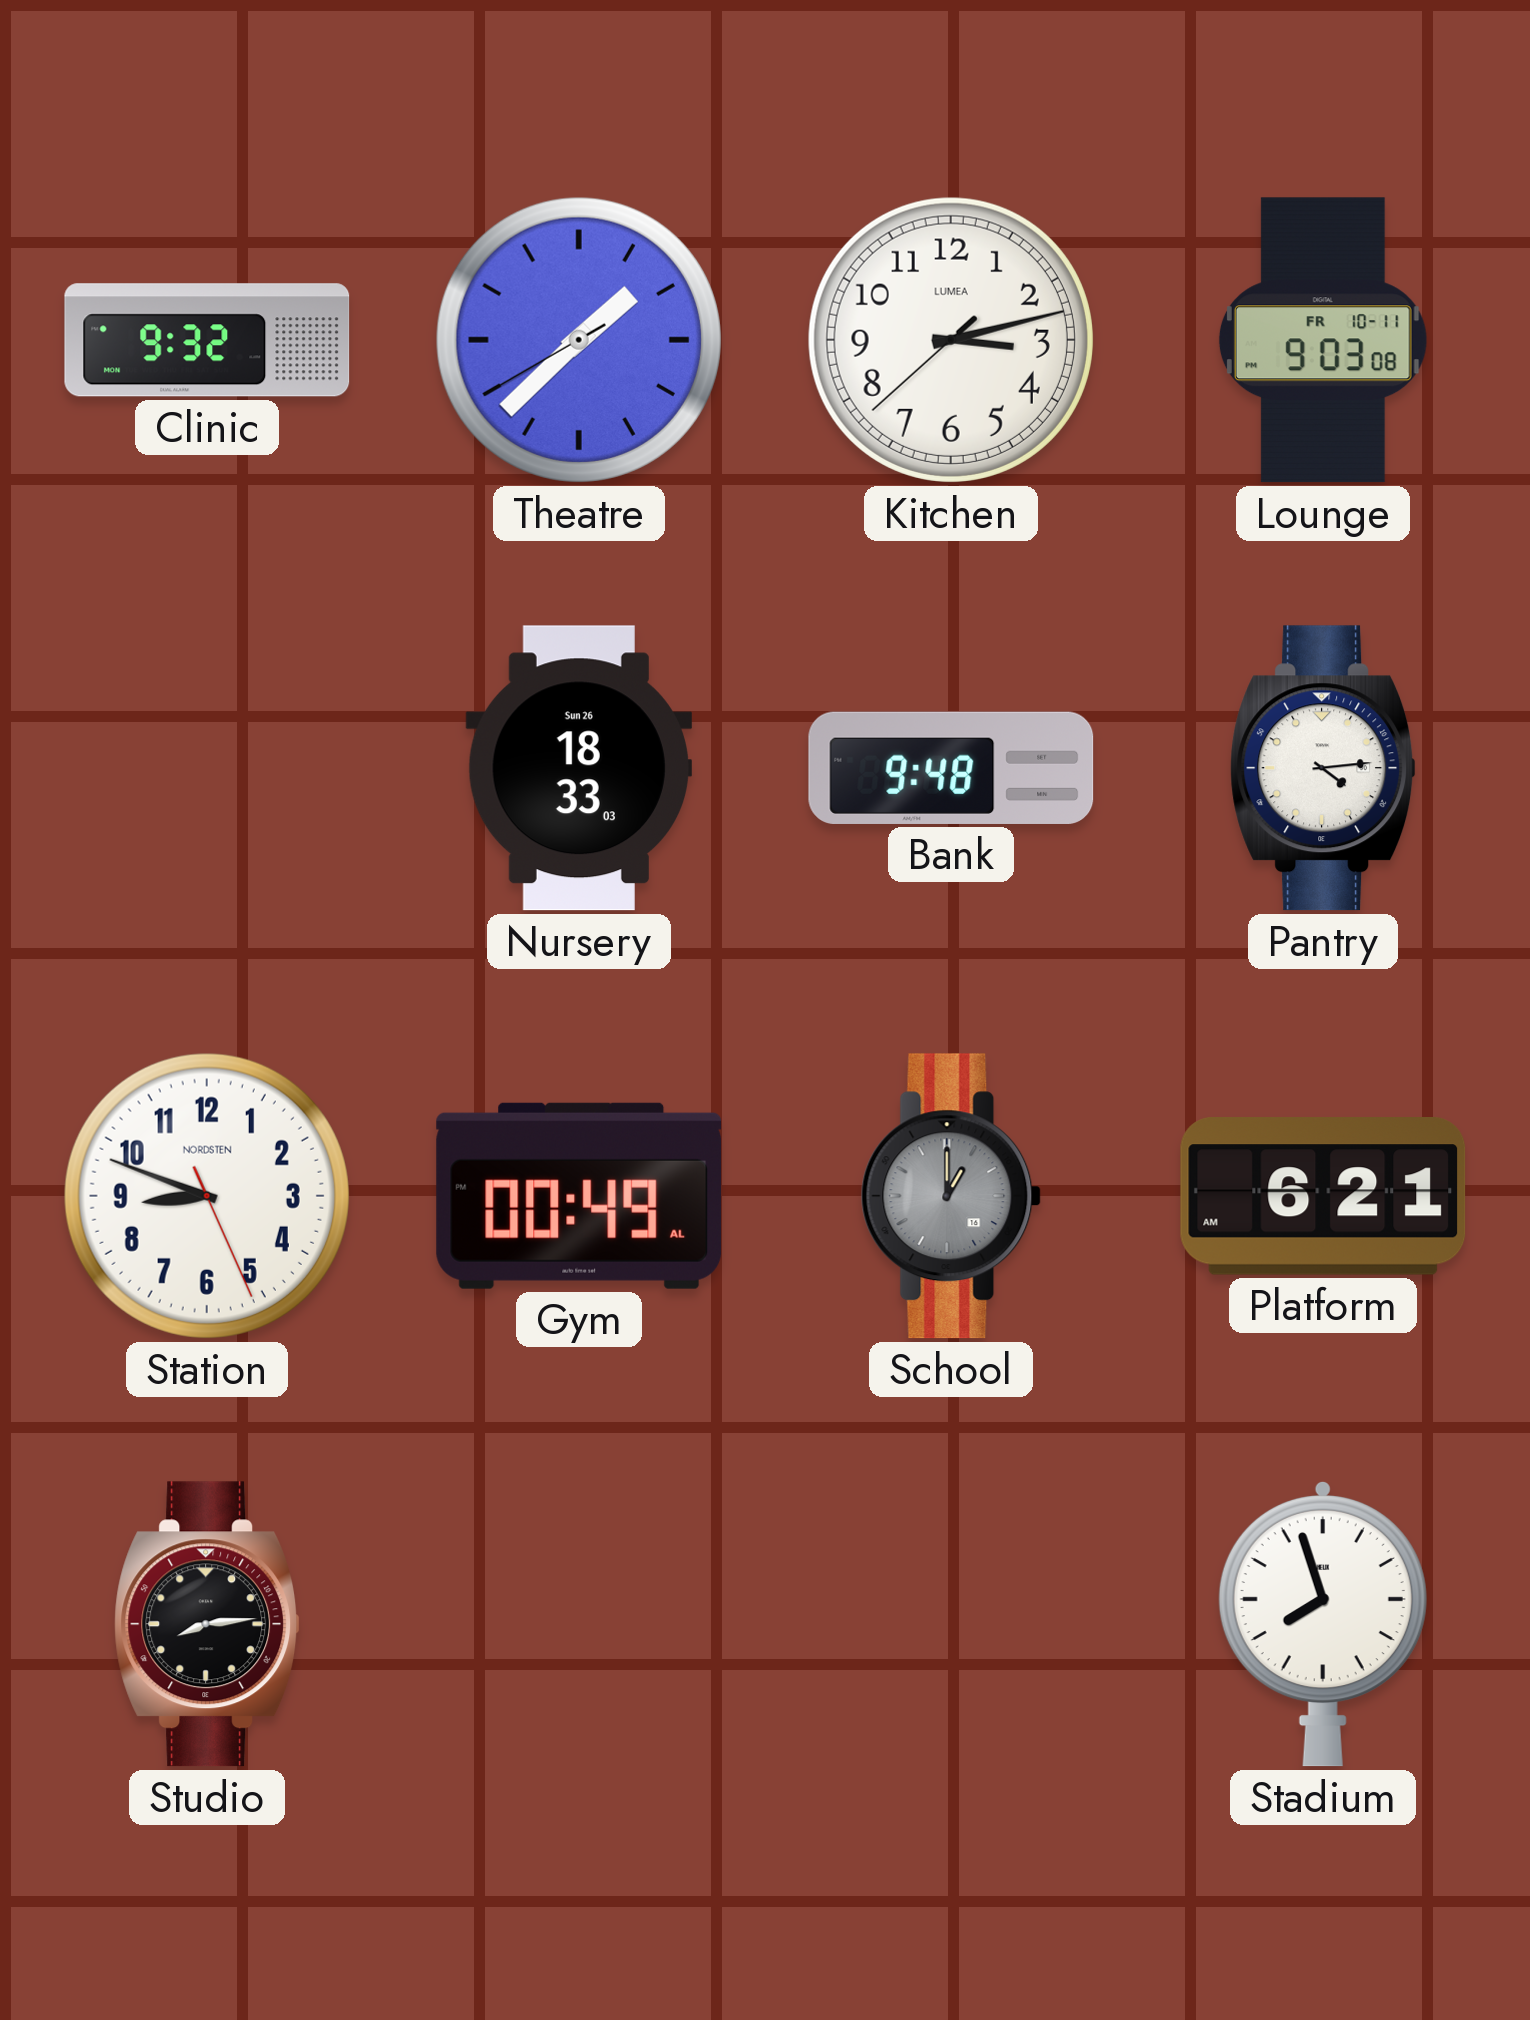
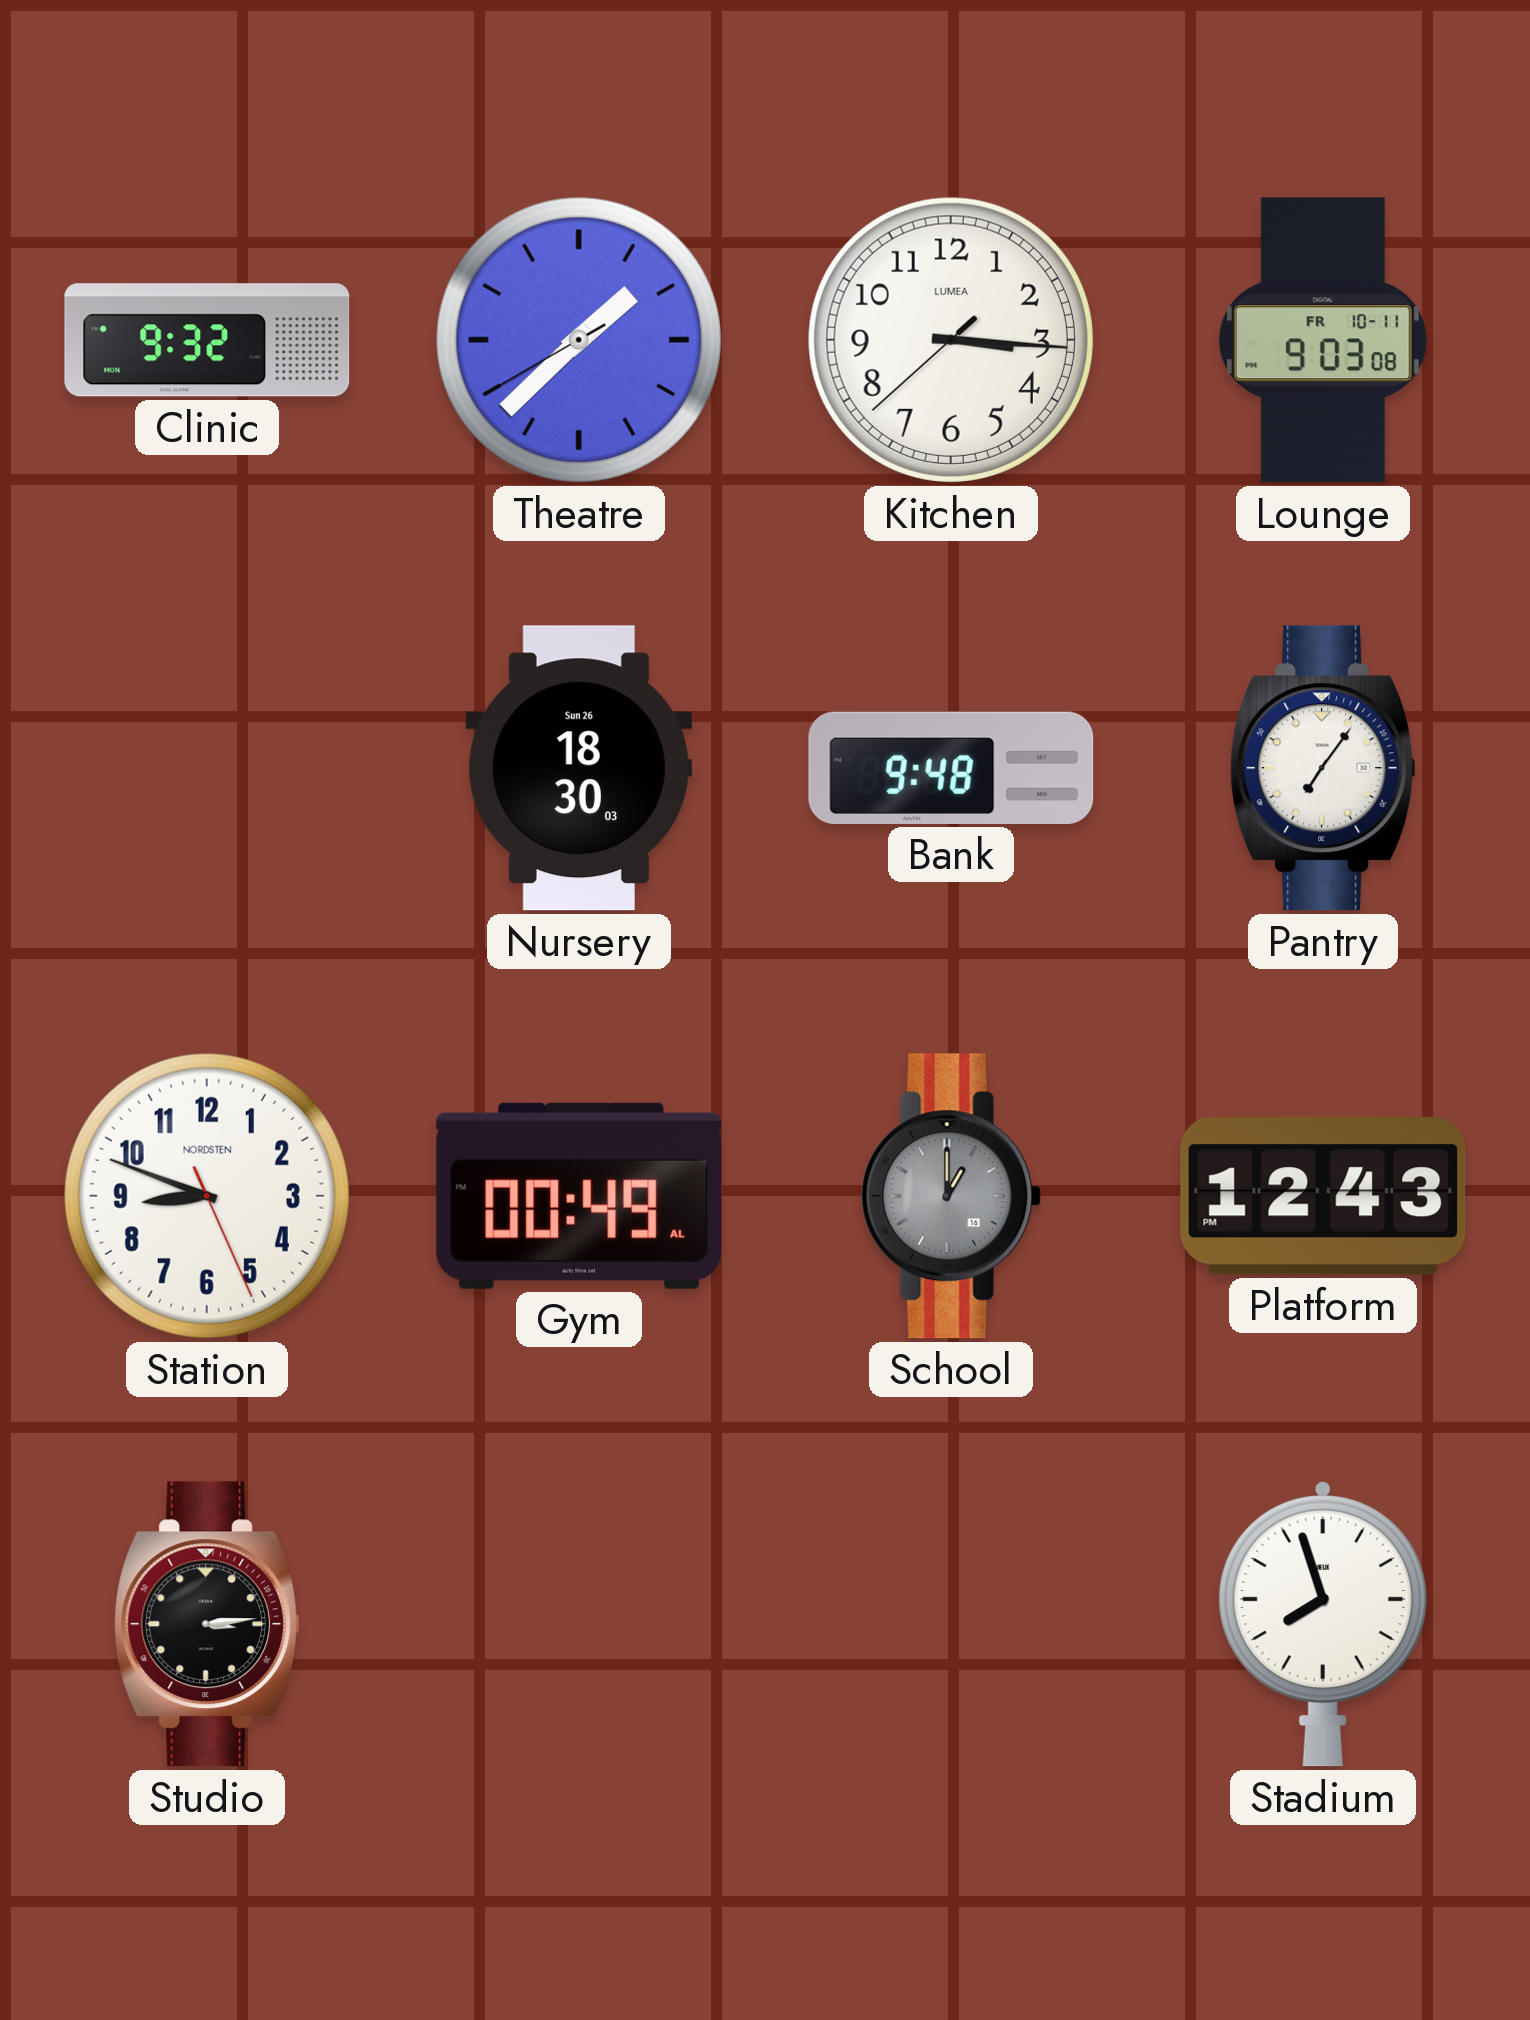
Kitchen: 3:12 -> 3:15
Nursery: 18:33 -> 18:30
Pantry: 4:14 -> 7:06
Platform: 6:21 -> 12:43
Studio: 8:14 -> 3:14
